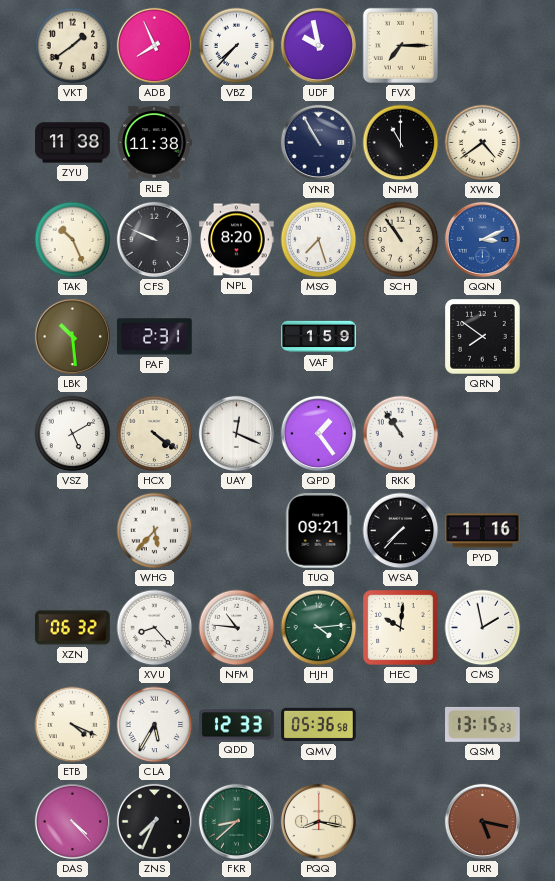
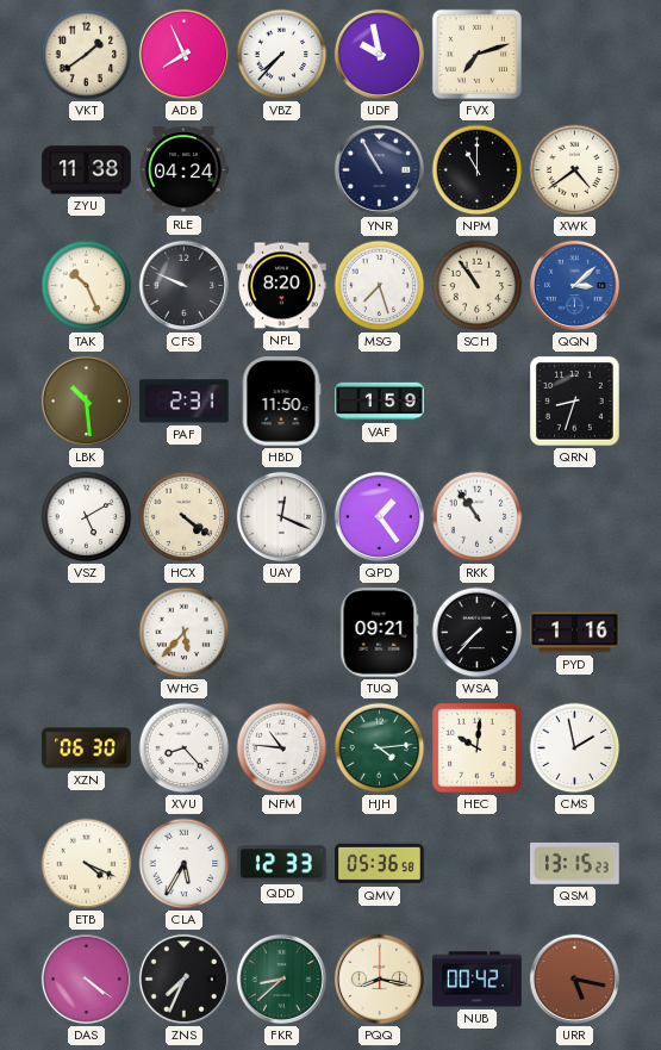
FVX: 7:15 -> 7:12
RLE: 11:38 -> 04:24
QQN: 3:11 -> 3:08
HBD: none -> 11:50
QRN: 7:51 -> 8:33
XZN: 06:32 -> 06:30
DAS: 4:23 -> 4:21
NUB: none -> 00:42
